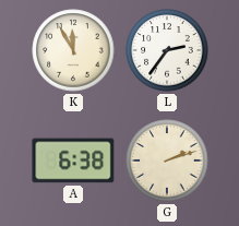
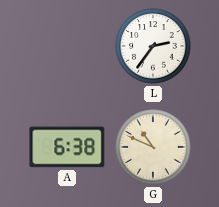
K: 11:55 -> none
G: 2:12 -> 10:49
